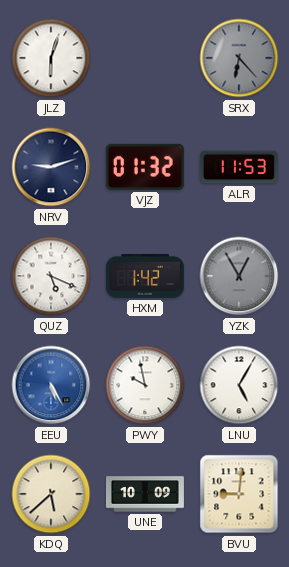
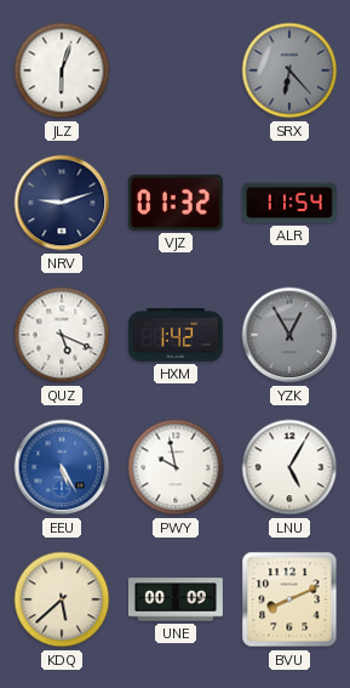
ALR: 11:53 -> 11:54
UNE: 10:09 -> 00:09
BVU: 9:01 -> 8:11
